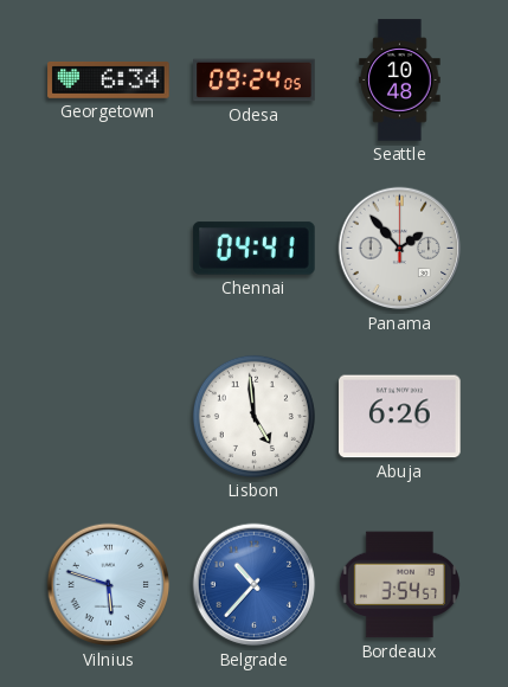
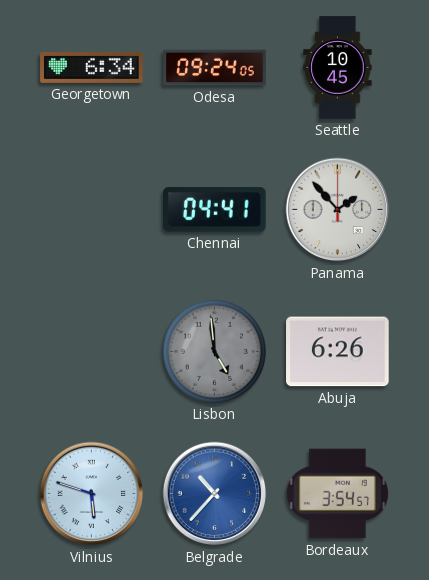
Seattle: 10:48 -> 10:45
Lisbon dial: white -> grey
